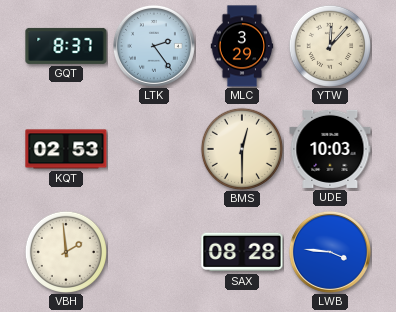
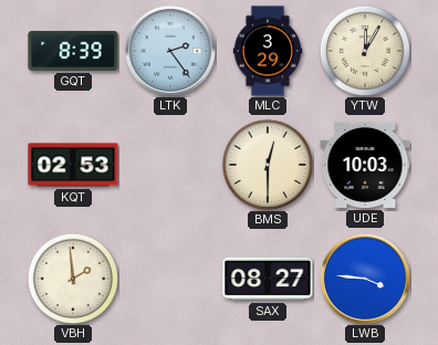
GQT: 8:37 -> 8:39
YTW: 12:07 -> 12:05
SAX: 08:28 -> 08:27
